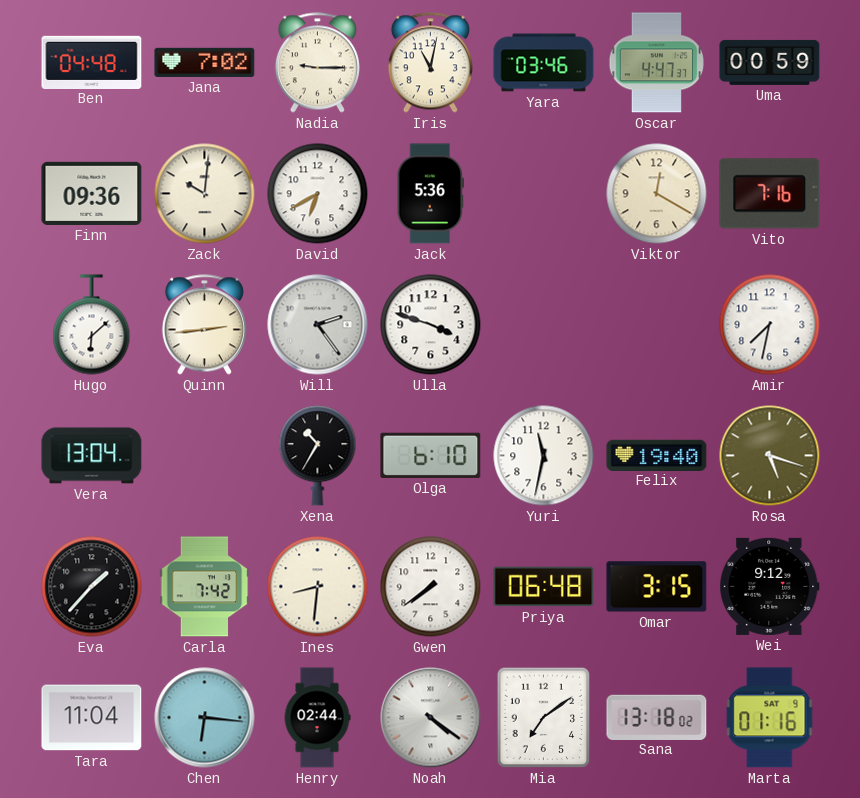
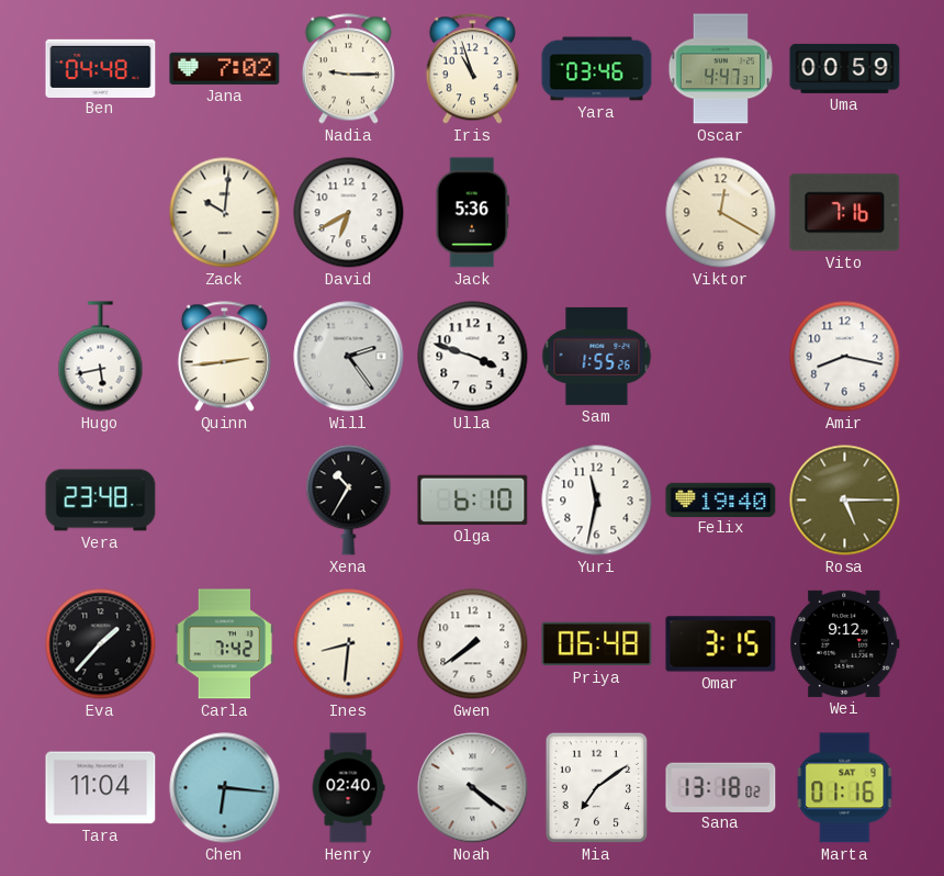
Iris: 11:02 -> 10:57
Finn: 09:36 -> none
Hugo: 6:08 -> 5:43
Sam: none -> 1:55
Amir: 7:32 -> 8:17
Vera: 13:04 -> 23:48
Rosa: 5:18 -> 5:15
Henry: 02:44 -> 02:40
